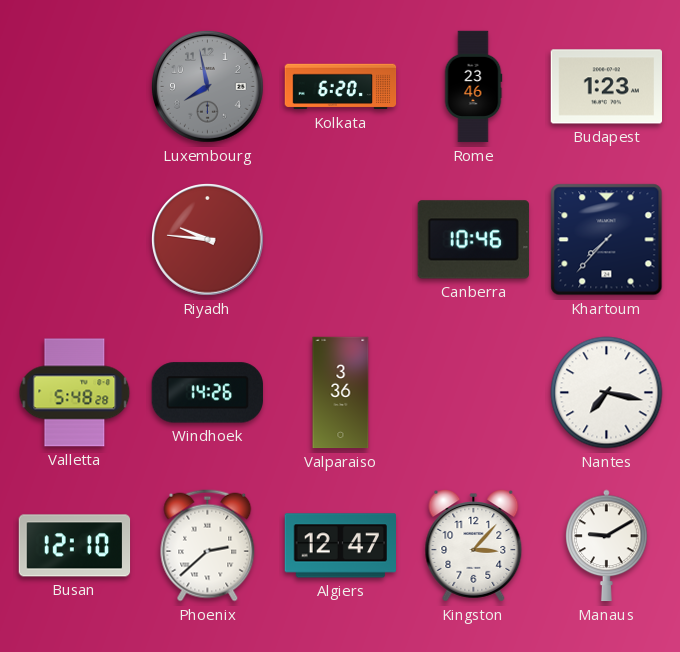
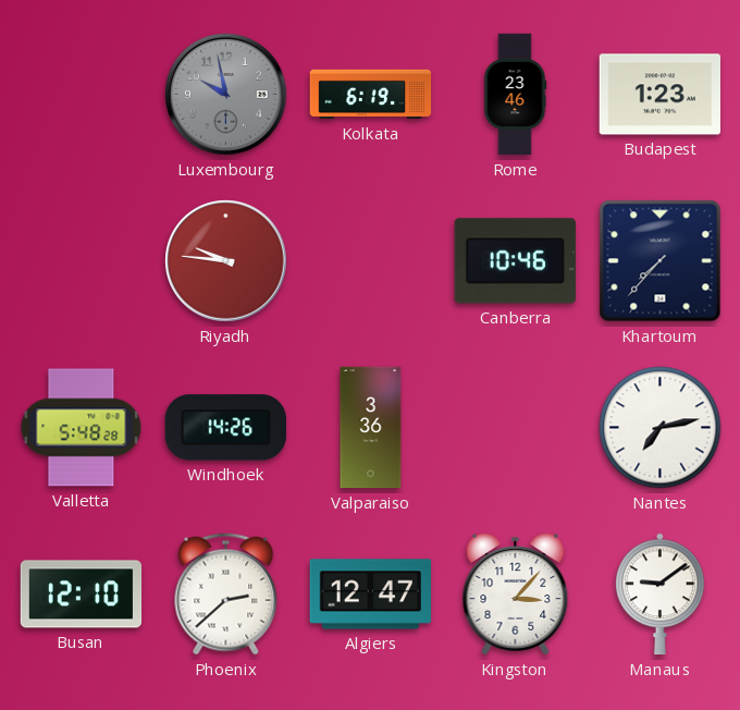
Luxembourg: 7:58 -> 9:58
Kolkata: 6:20 -> 6:19
Nantes: 7:17 -> 7:13
Manaus: 9:10 -> 9:09
